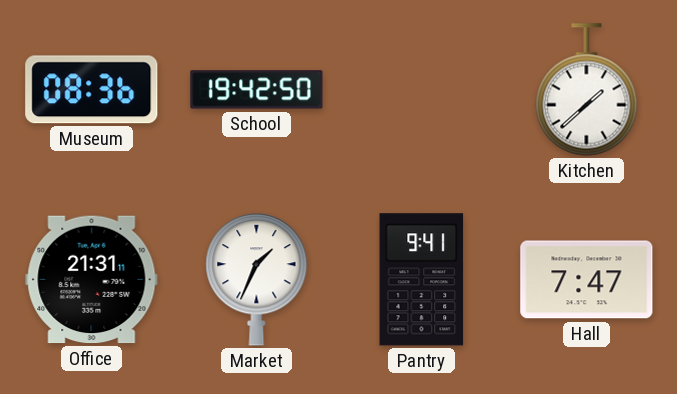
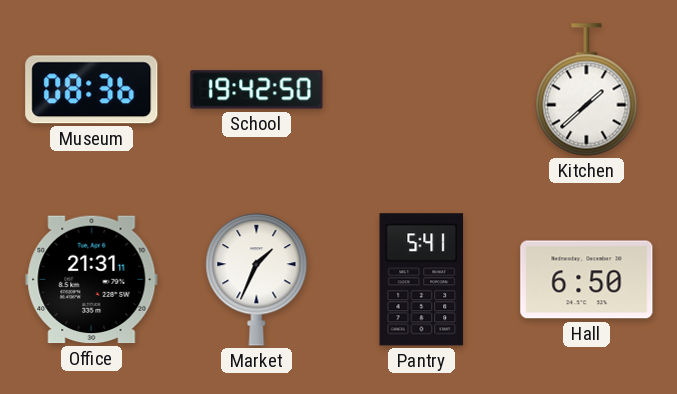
Pantry: 9:41 -> 5:41
Hall: 7:47 -> 6:50
